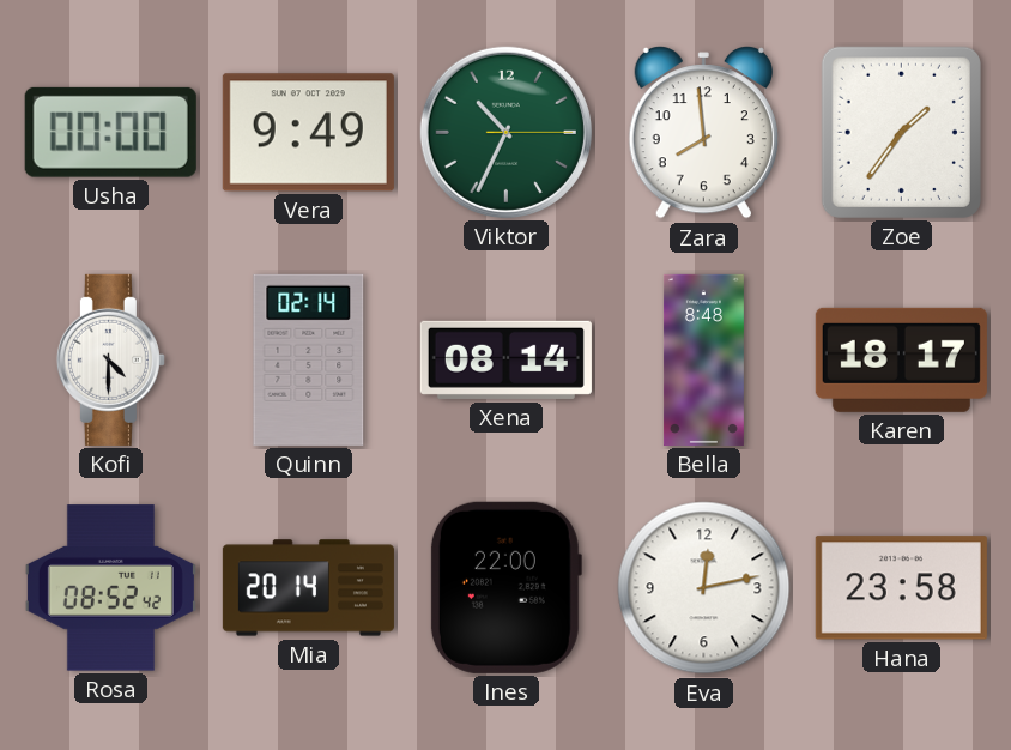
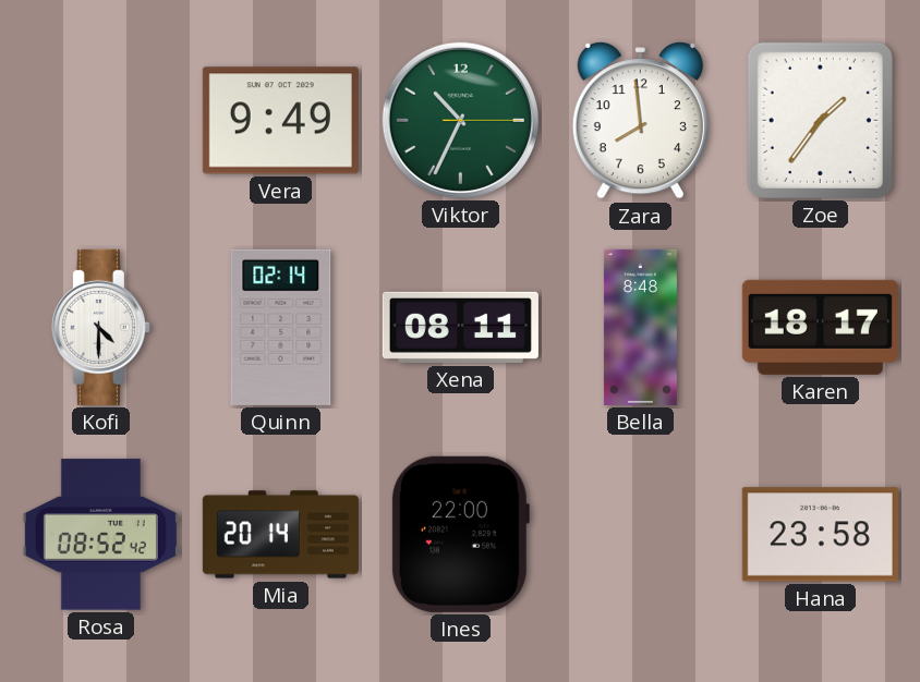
Usha: 00:00 -> none
Xena: 08:14 -> 08:11
Eva: 12:13 -> none
